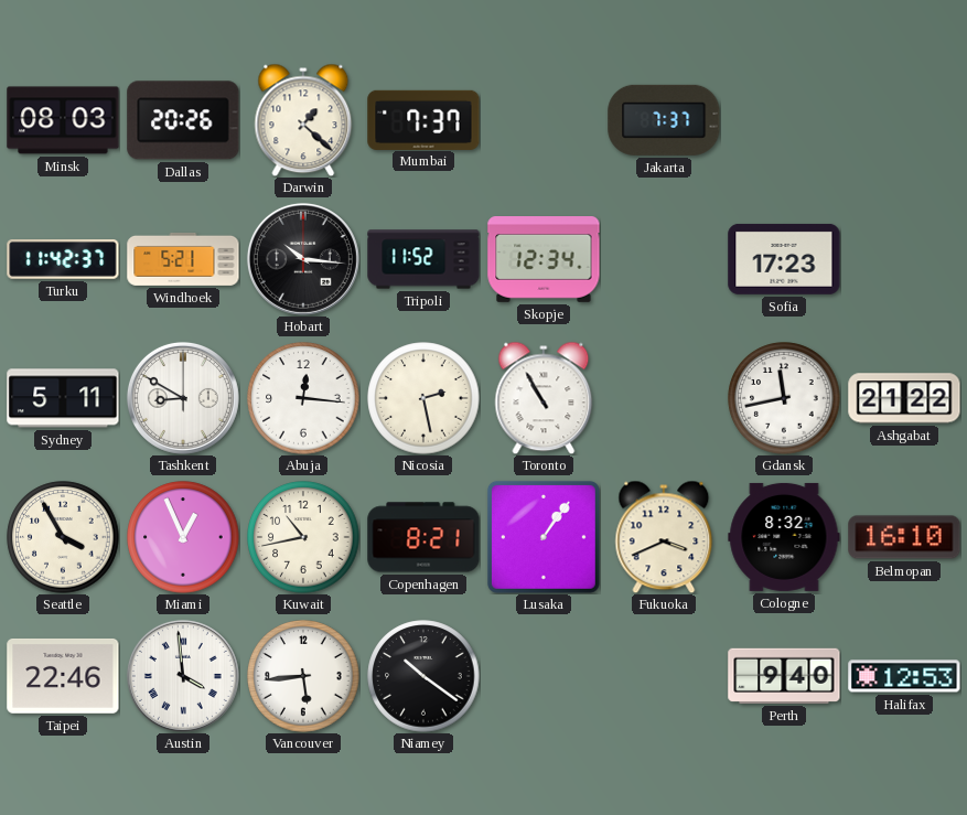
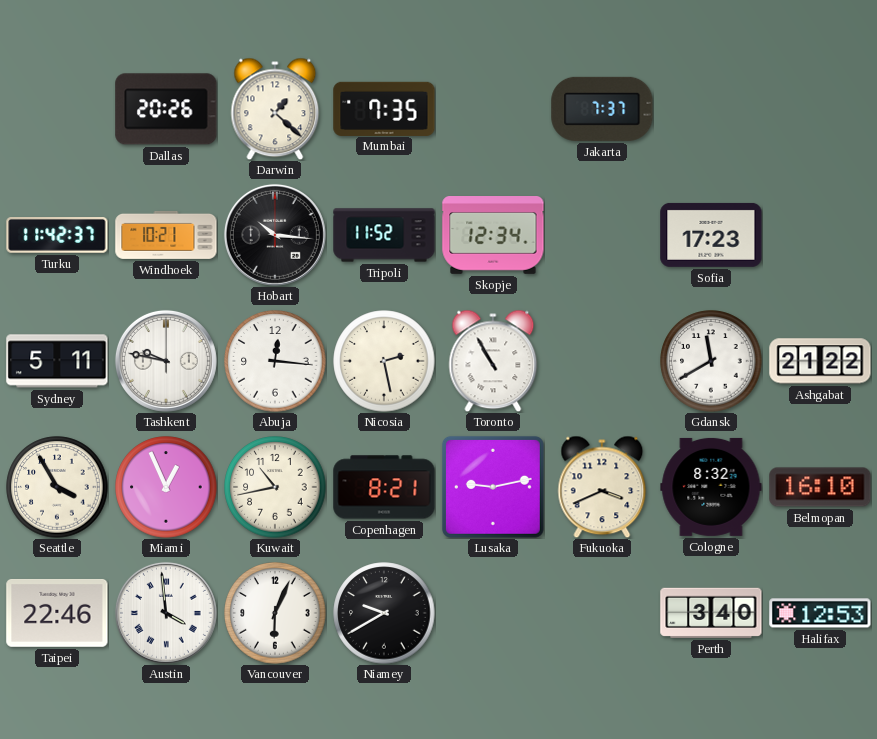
Minsk: 08:03 -> none
Mumbai: 7:37 -> 7:35
Windhoek: 5:21 -> 10:21
Tashkent: 8:50 -> 9:47
Gdansk: 11:43 -> 11:40
Lusaka: 1:06 -> 9:13
Vancouver: 5:44 -> 6:04
Niamey: 10:21 -> 9:40
Perth: 9:40 -> 3:40
